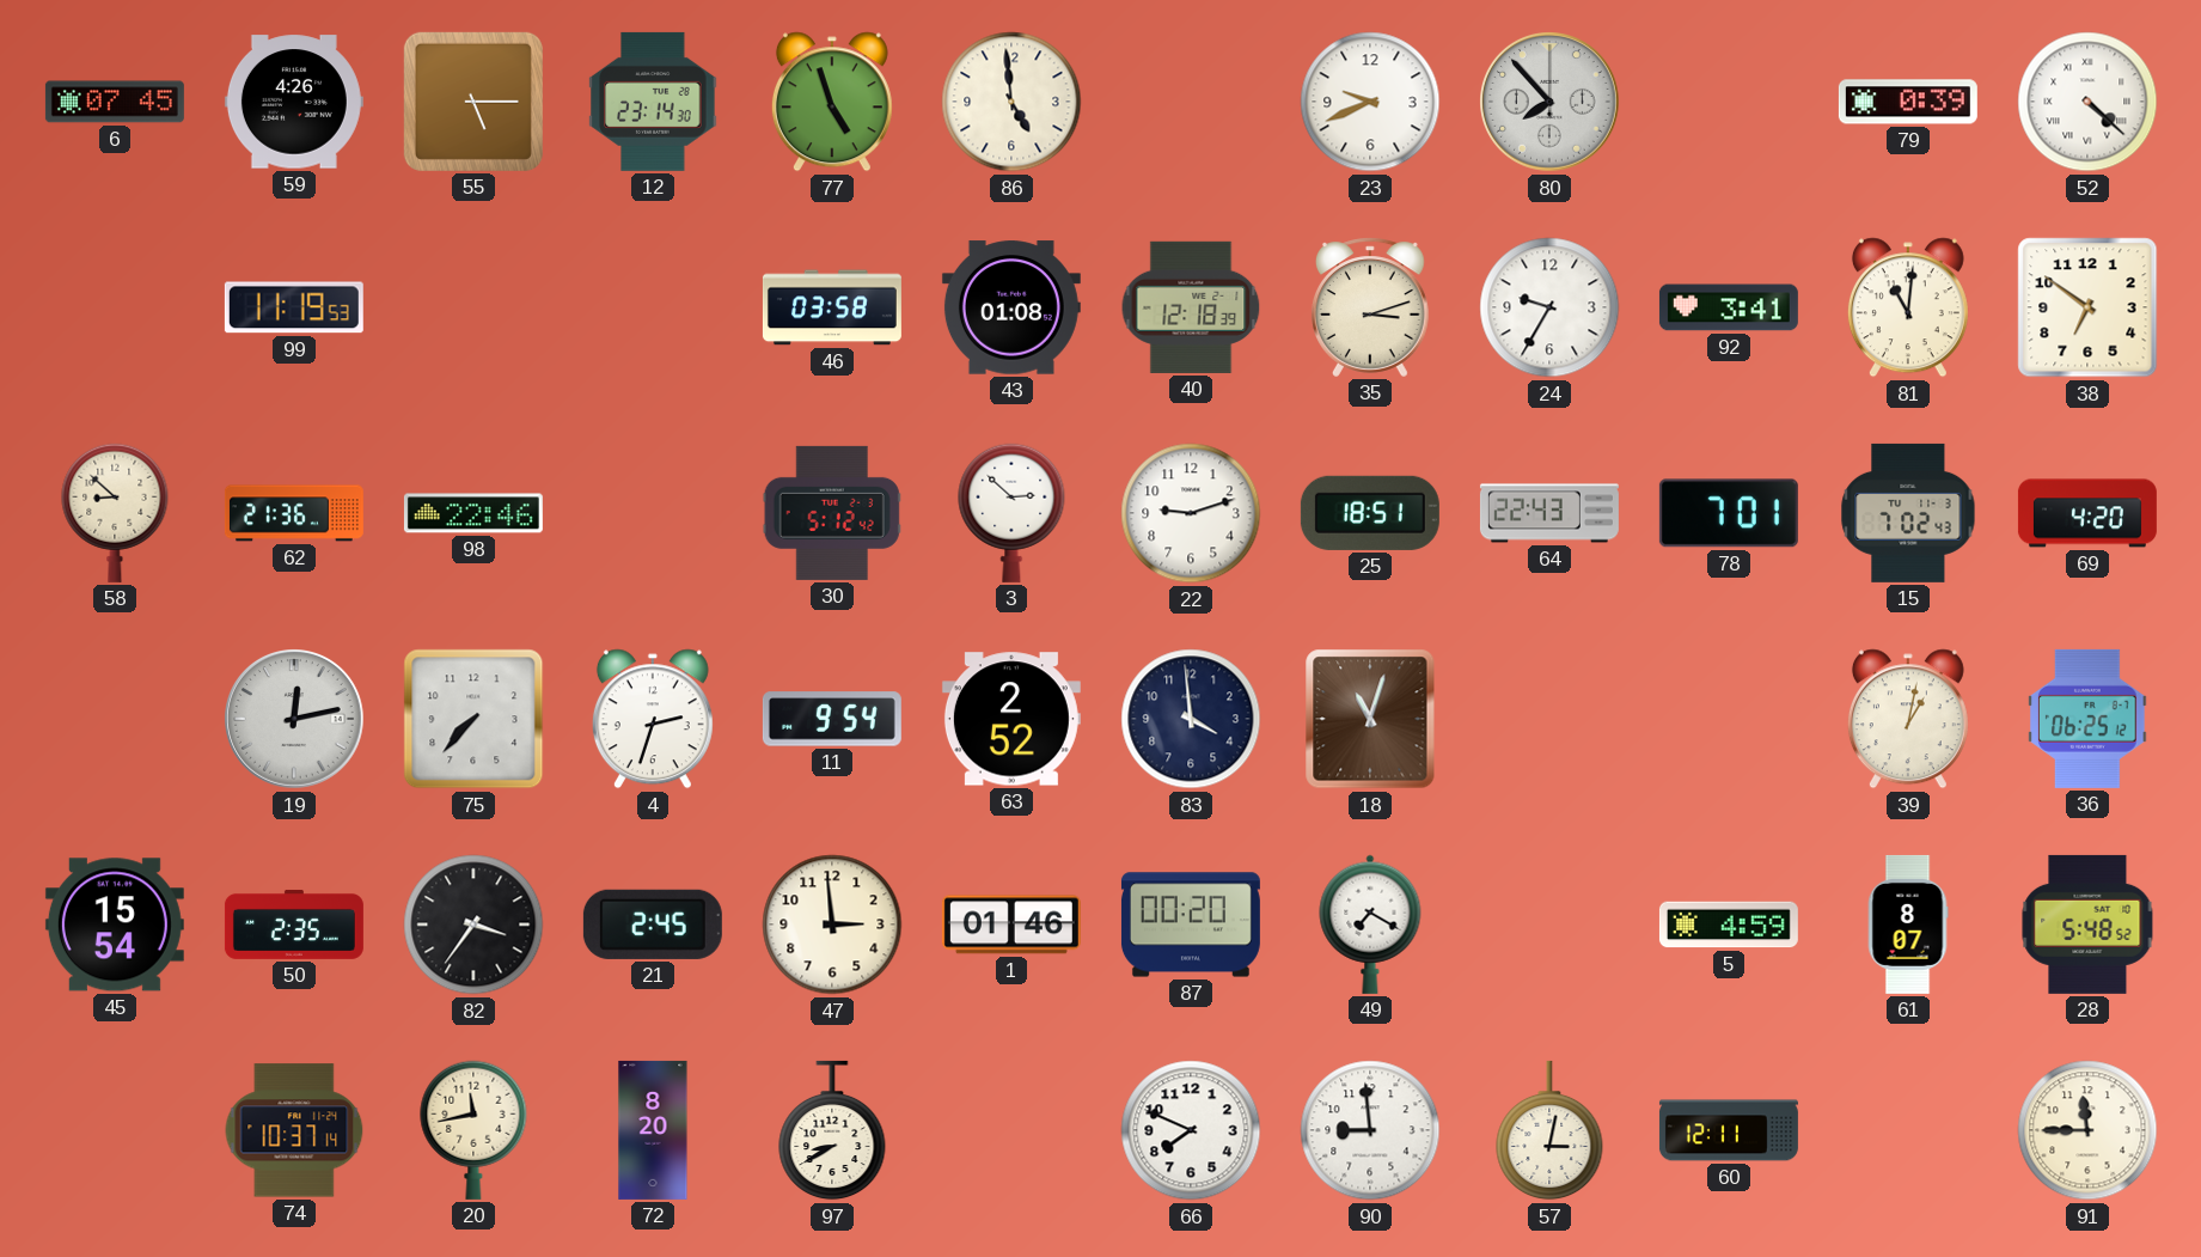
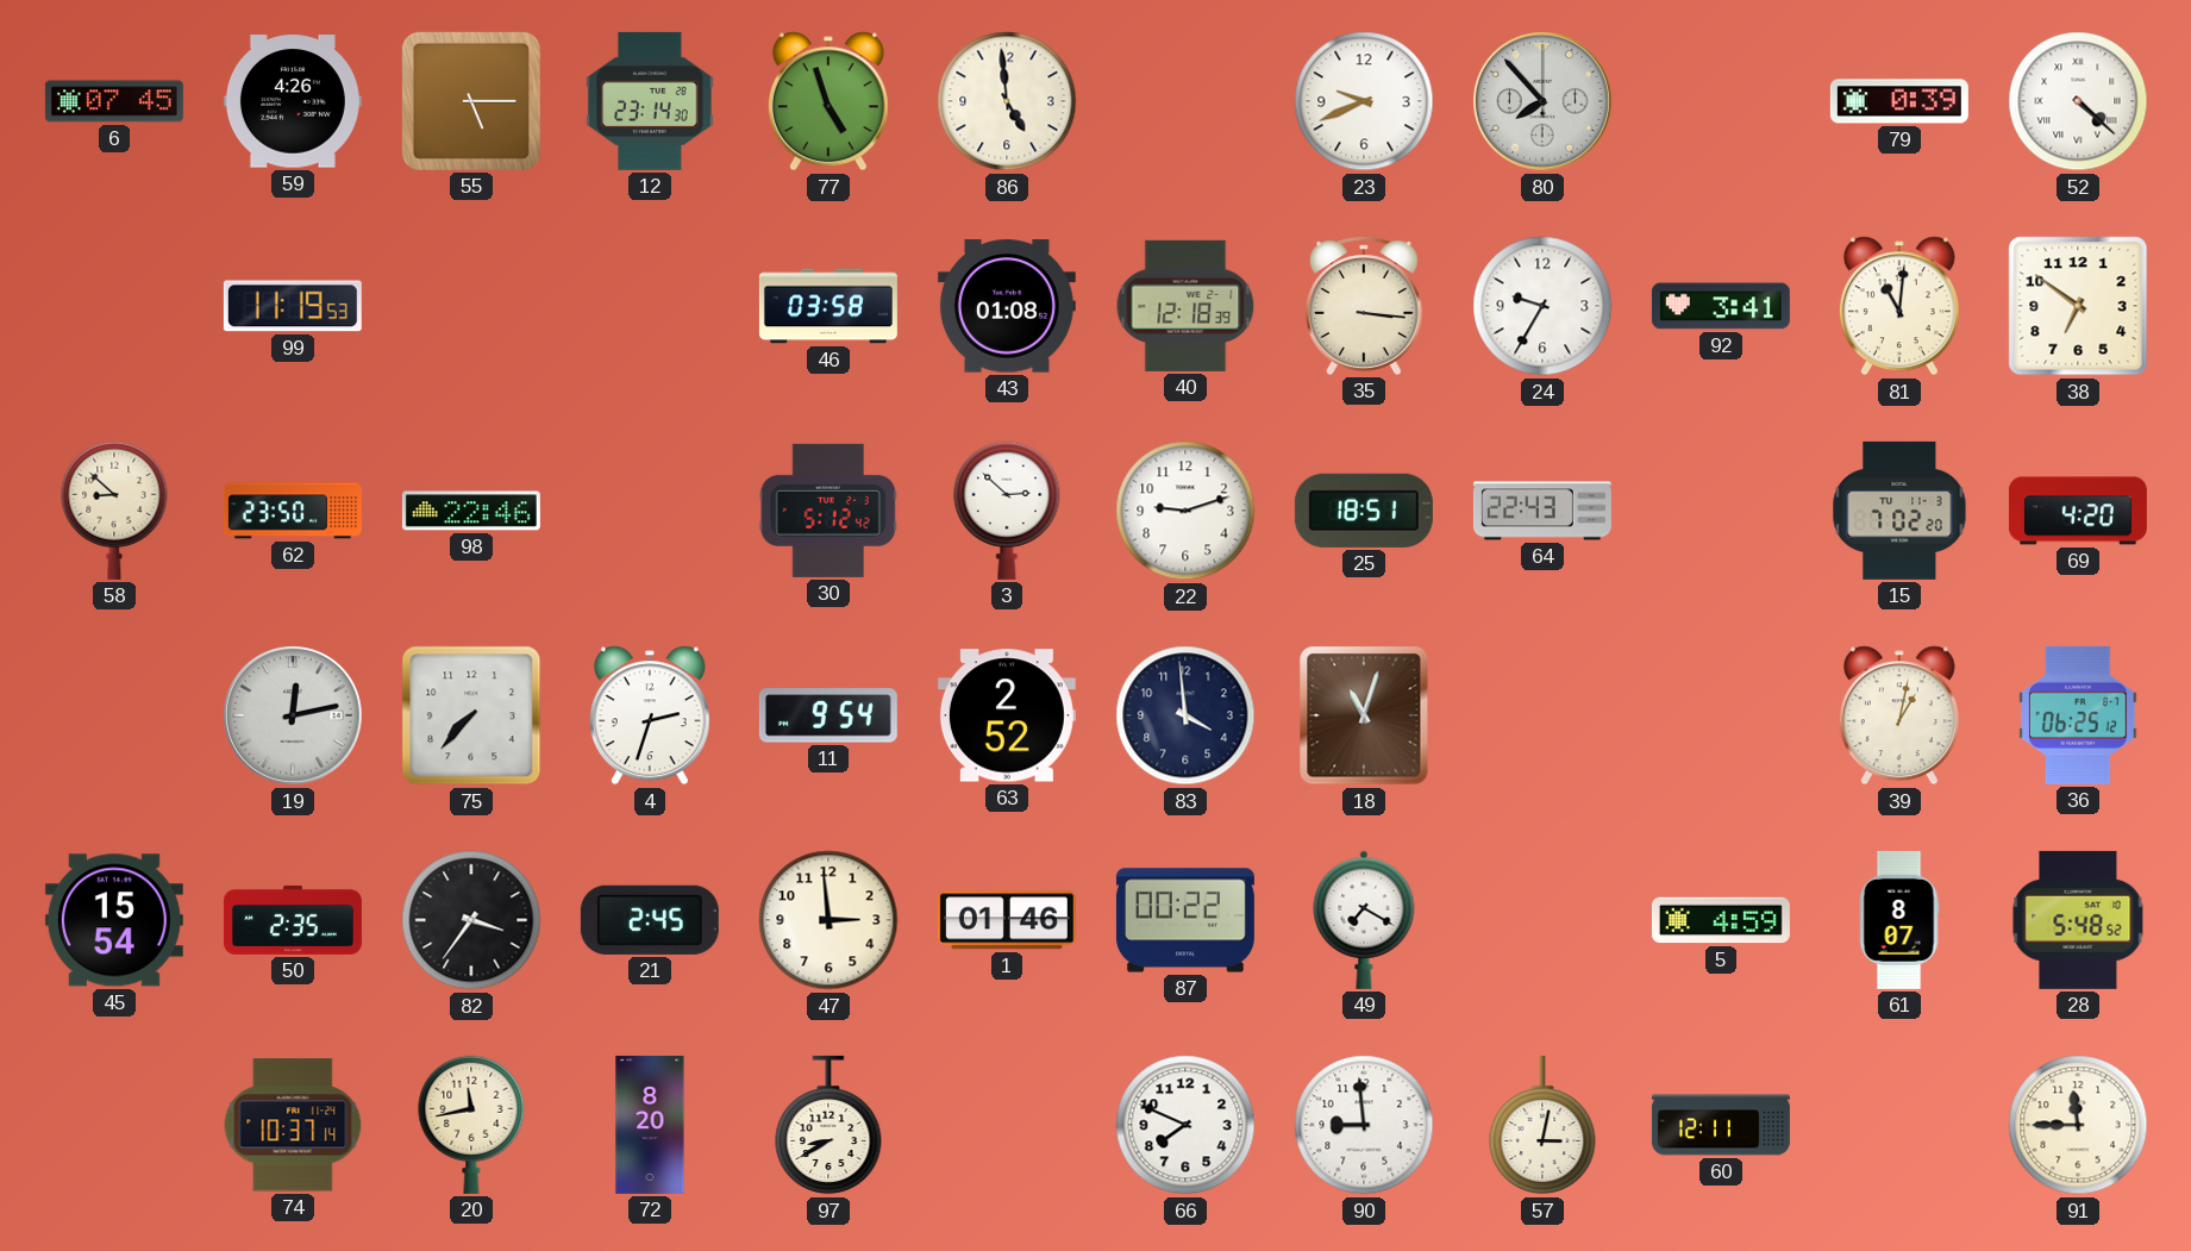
35: 3:12 -> 3:16
62: 21:36 -> 23:50
78: 7:01 -> none
15: 7:02:43 -> 7:02:20
87: 00:20 -> 00:22
